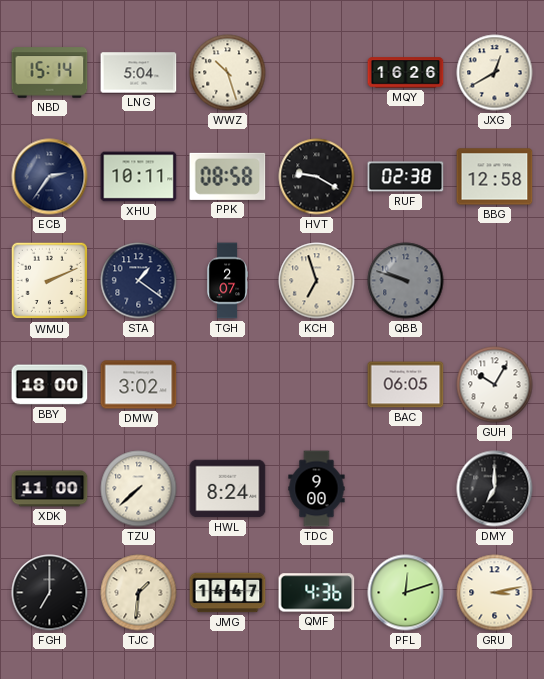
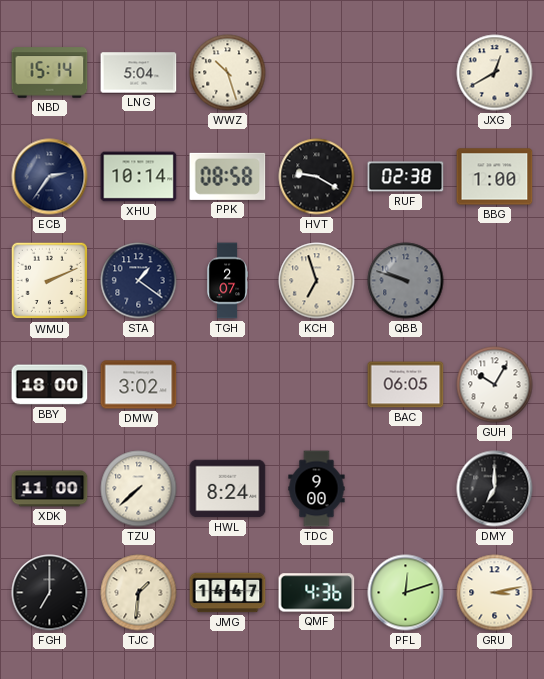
MQY: 16:26 -> none
XHU: 10:11 -> 10:14
BBG: 12:58 -> 1:00
